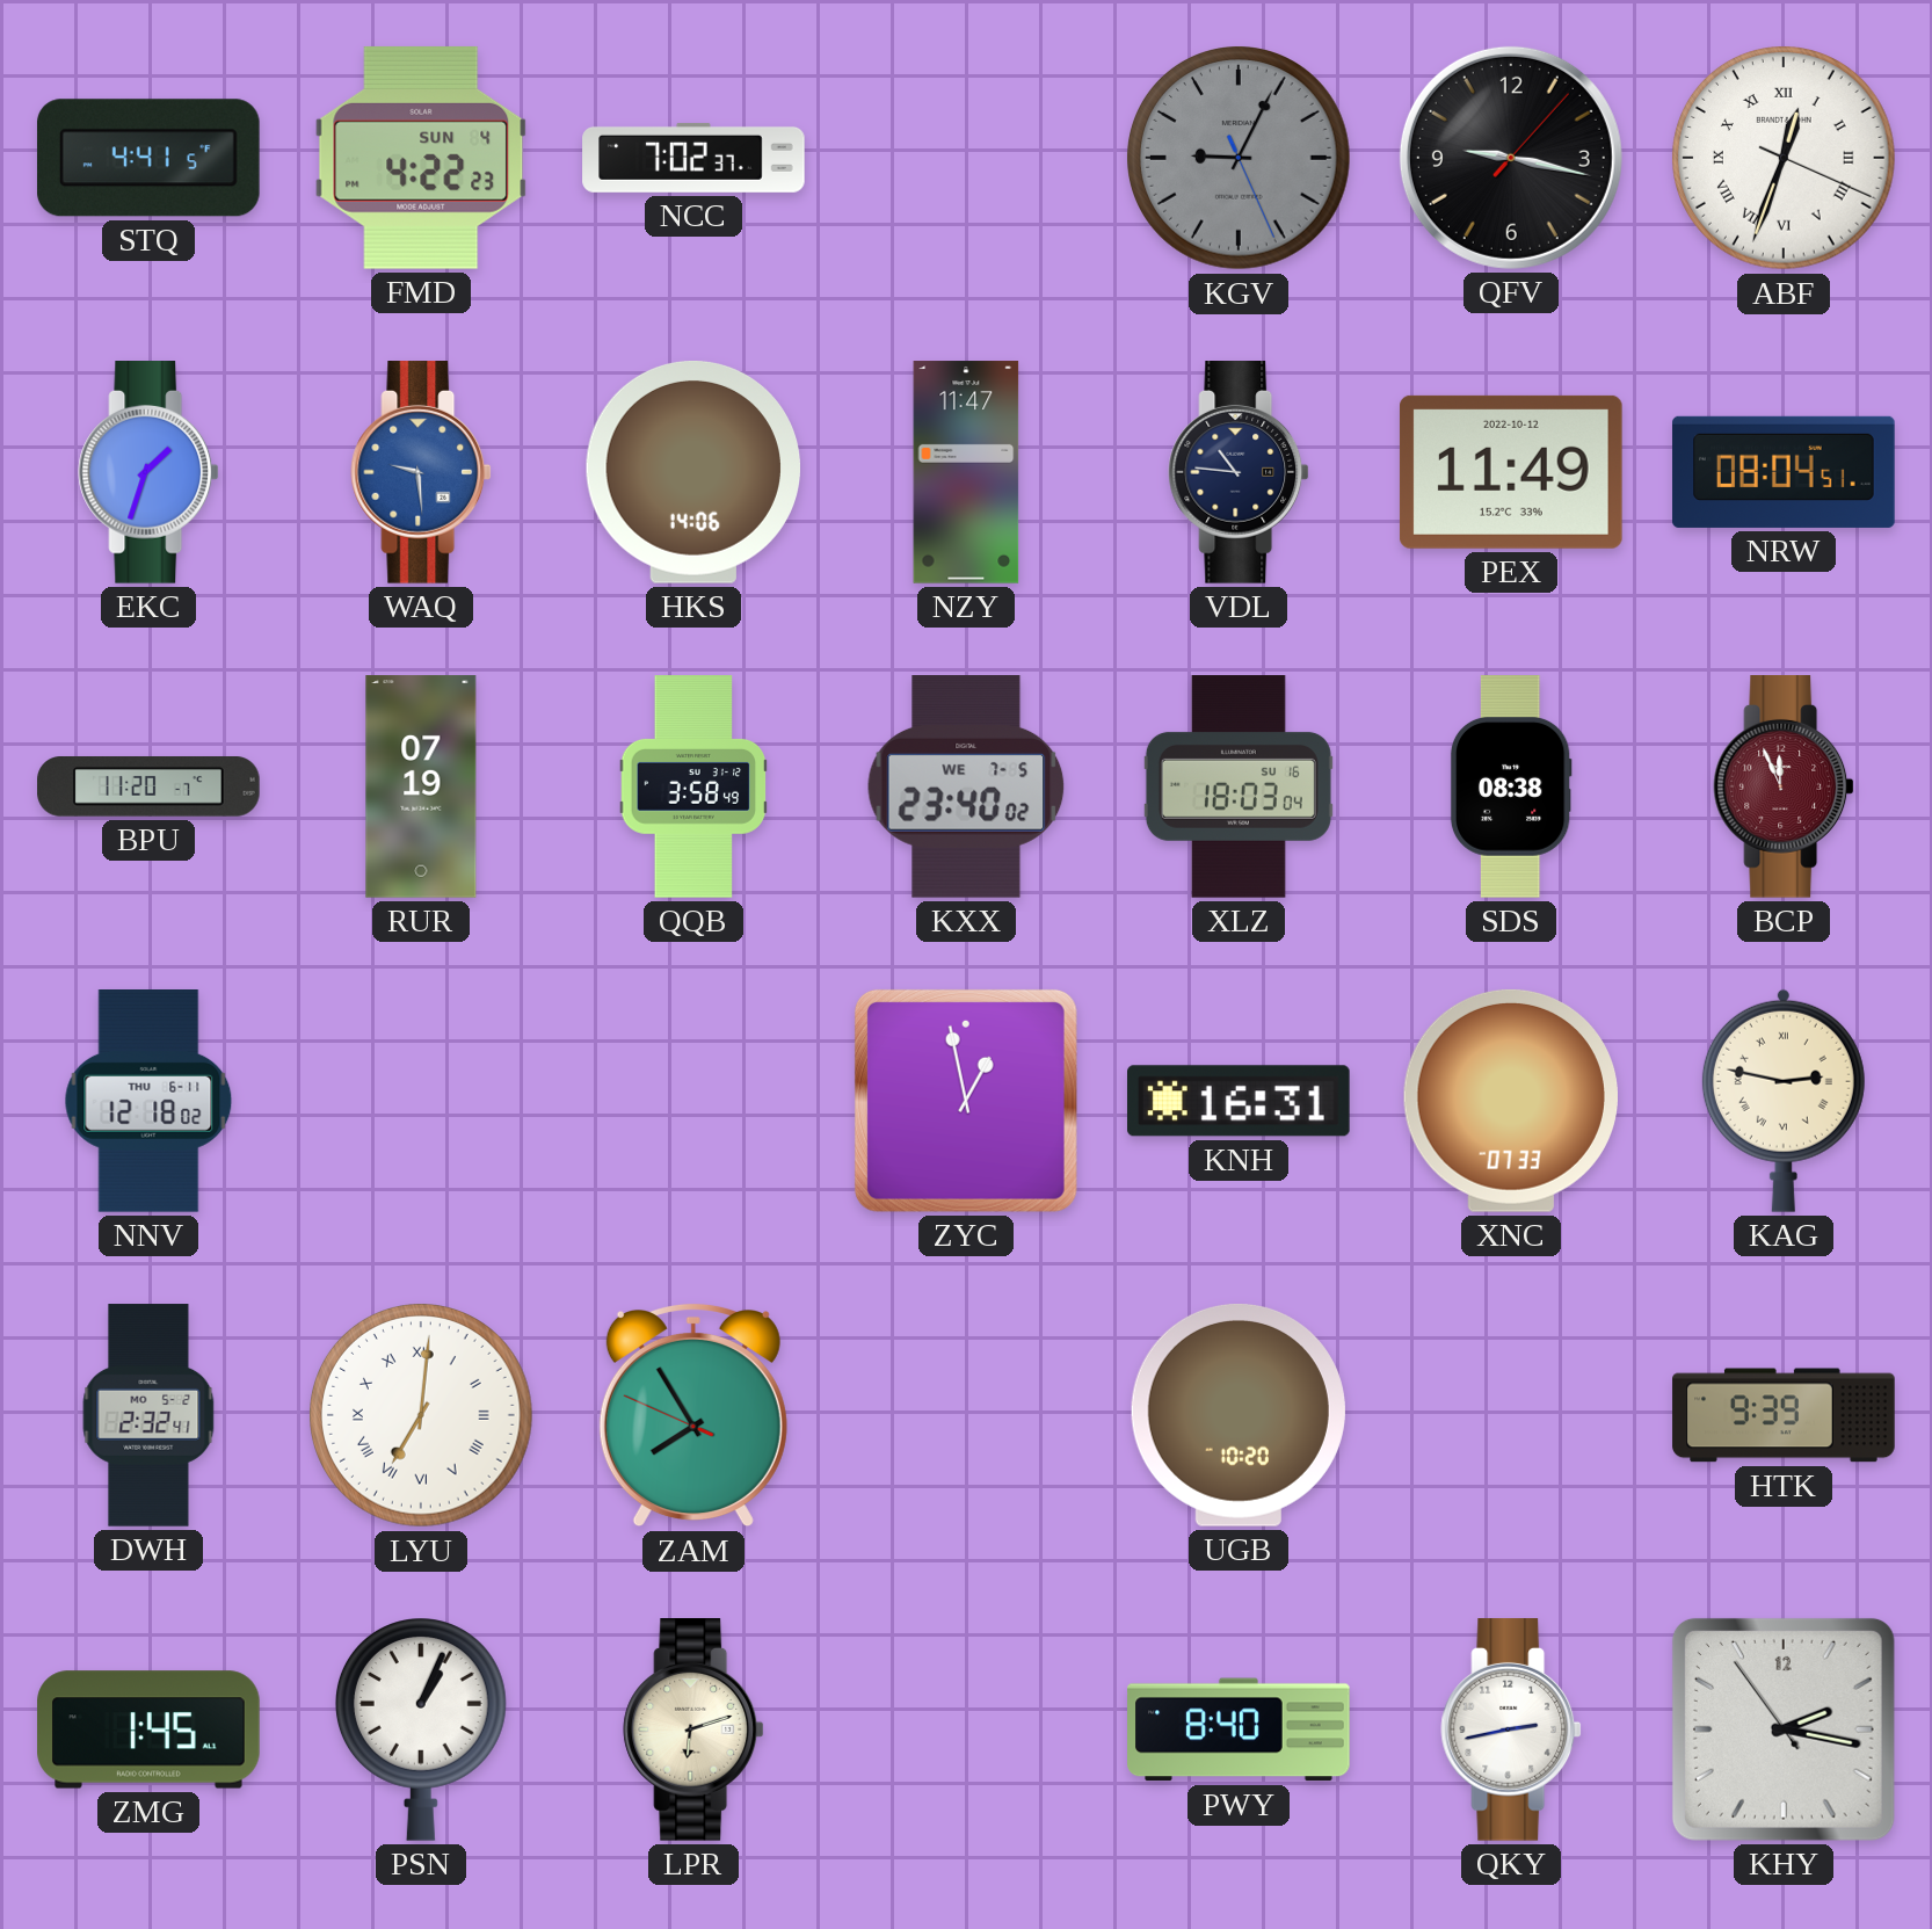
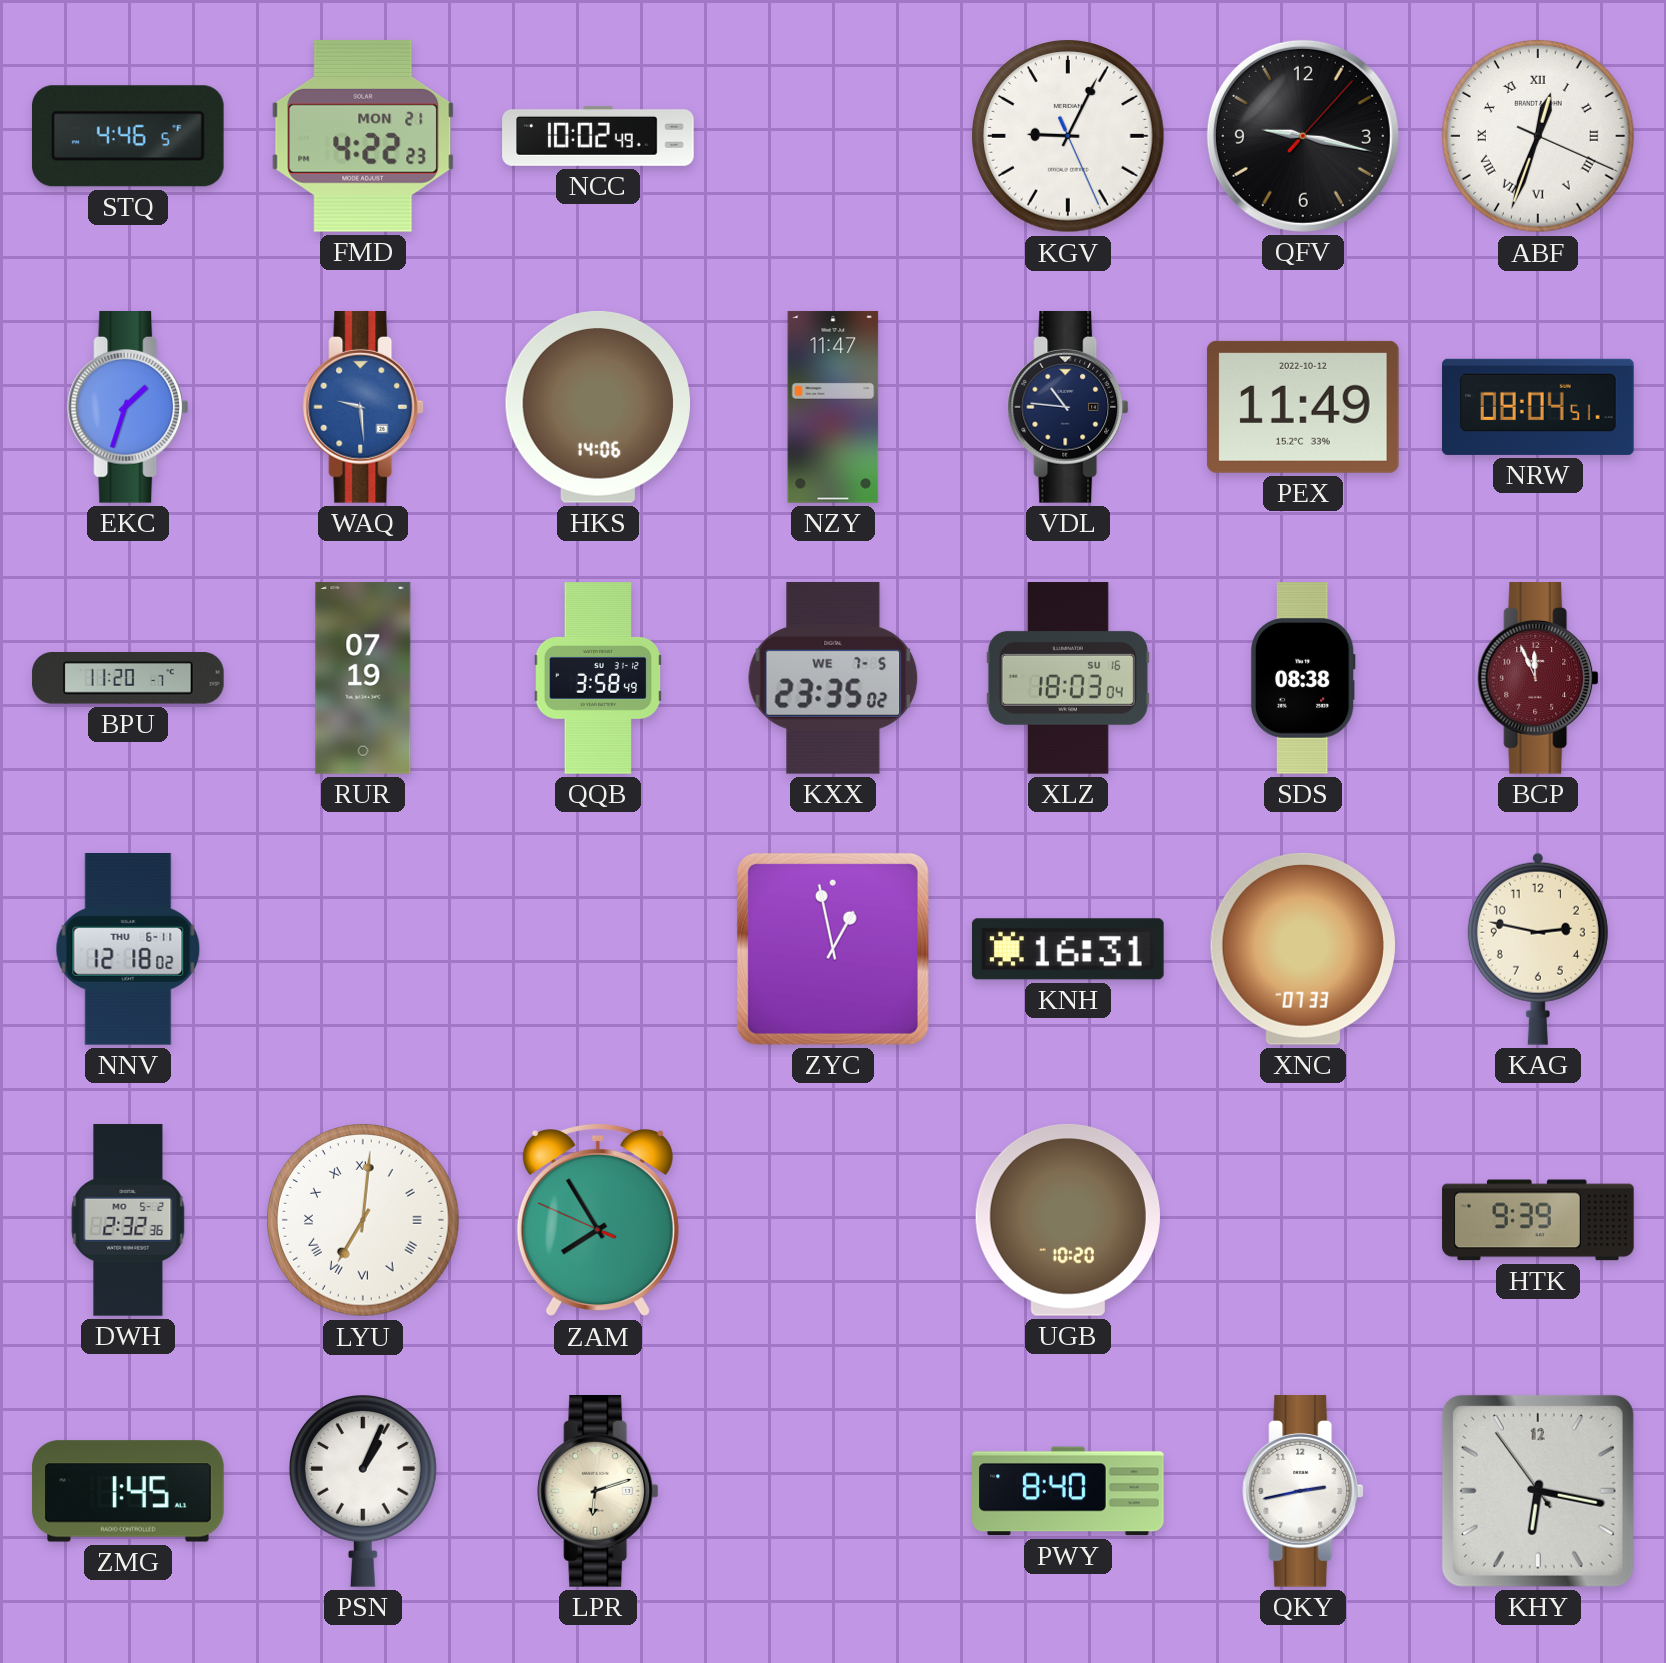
STQ: 4:41 -> 4:46
FMD date: SUN 4 -> MON 21
NCC: 7:02 -> 10:02
KGV dial: grey -> white
KXX: 23:40 -> 23:35
KAG numerals: Roman -> Arabic
DWH: 2:32:41 -> 2:32:36
KHY: 2:16 -> 6:16
